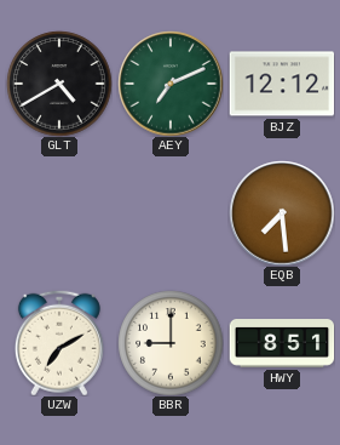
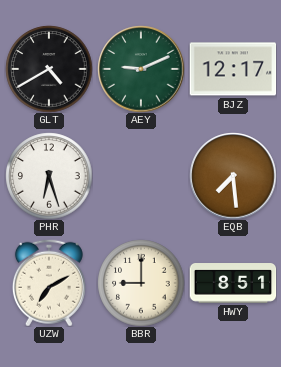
AEY: 7:11 -> 9:11
BJZ: 12:12 -> 12:17
PHR: none -> 6:27
